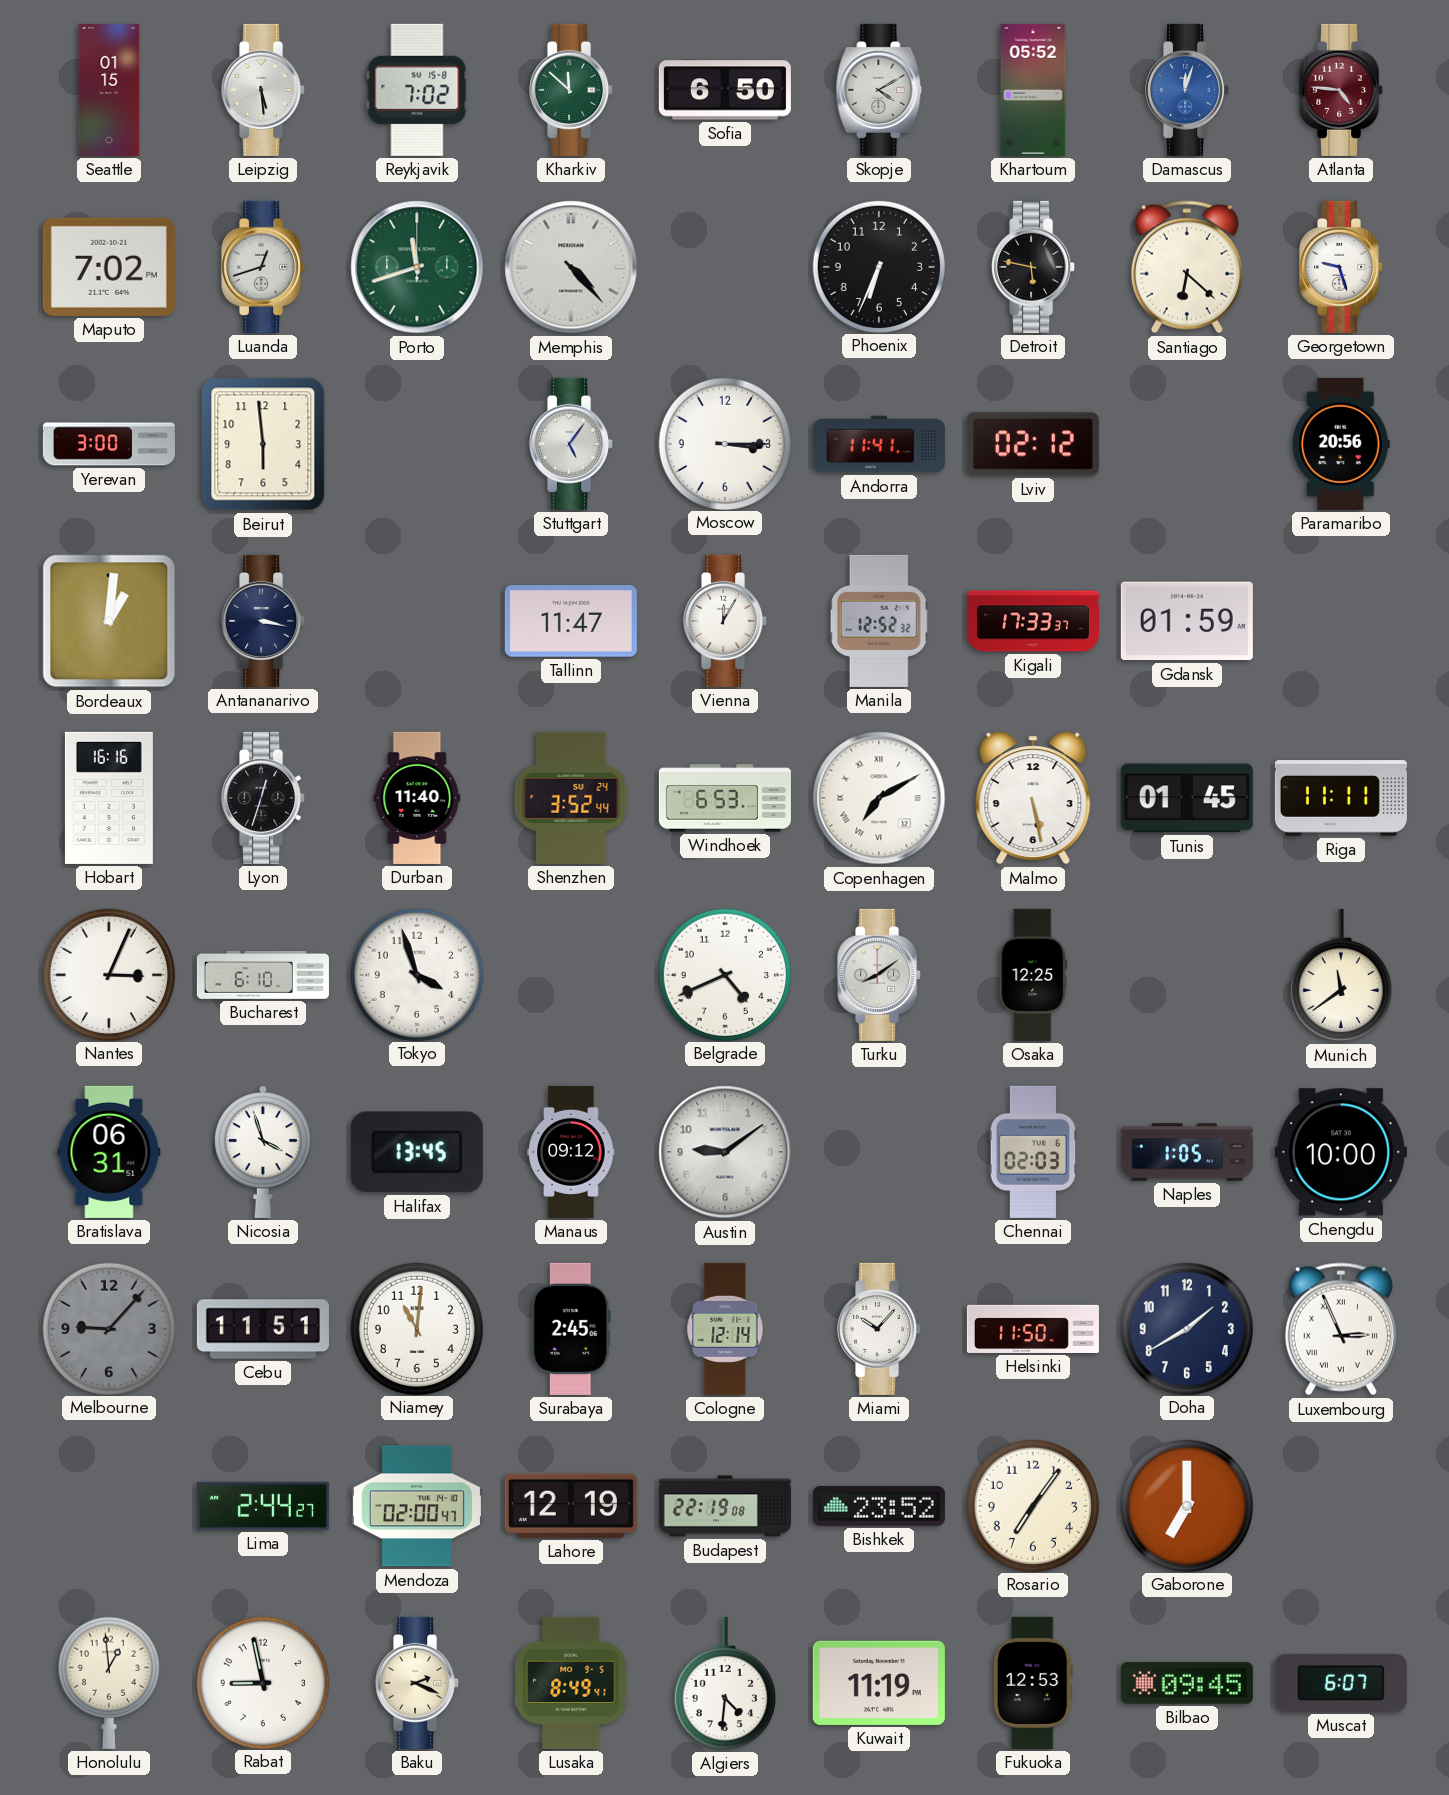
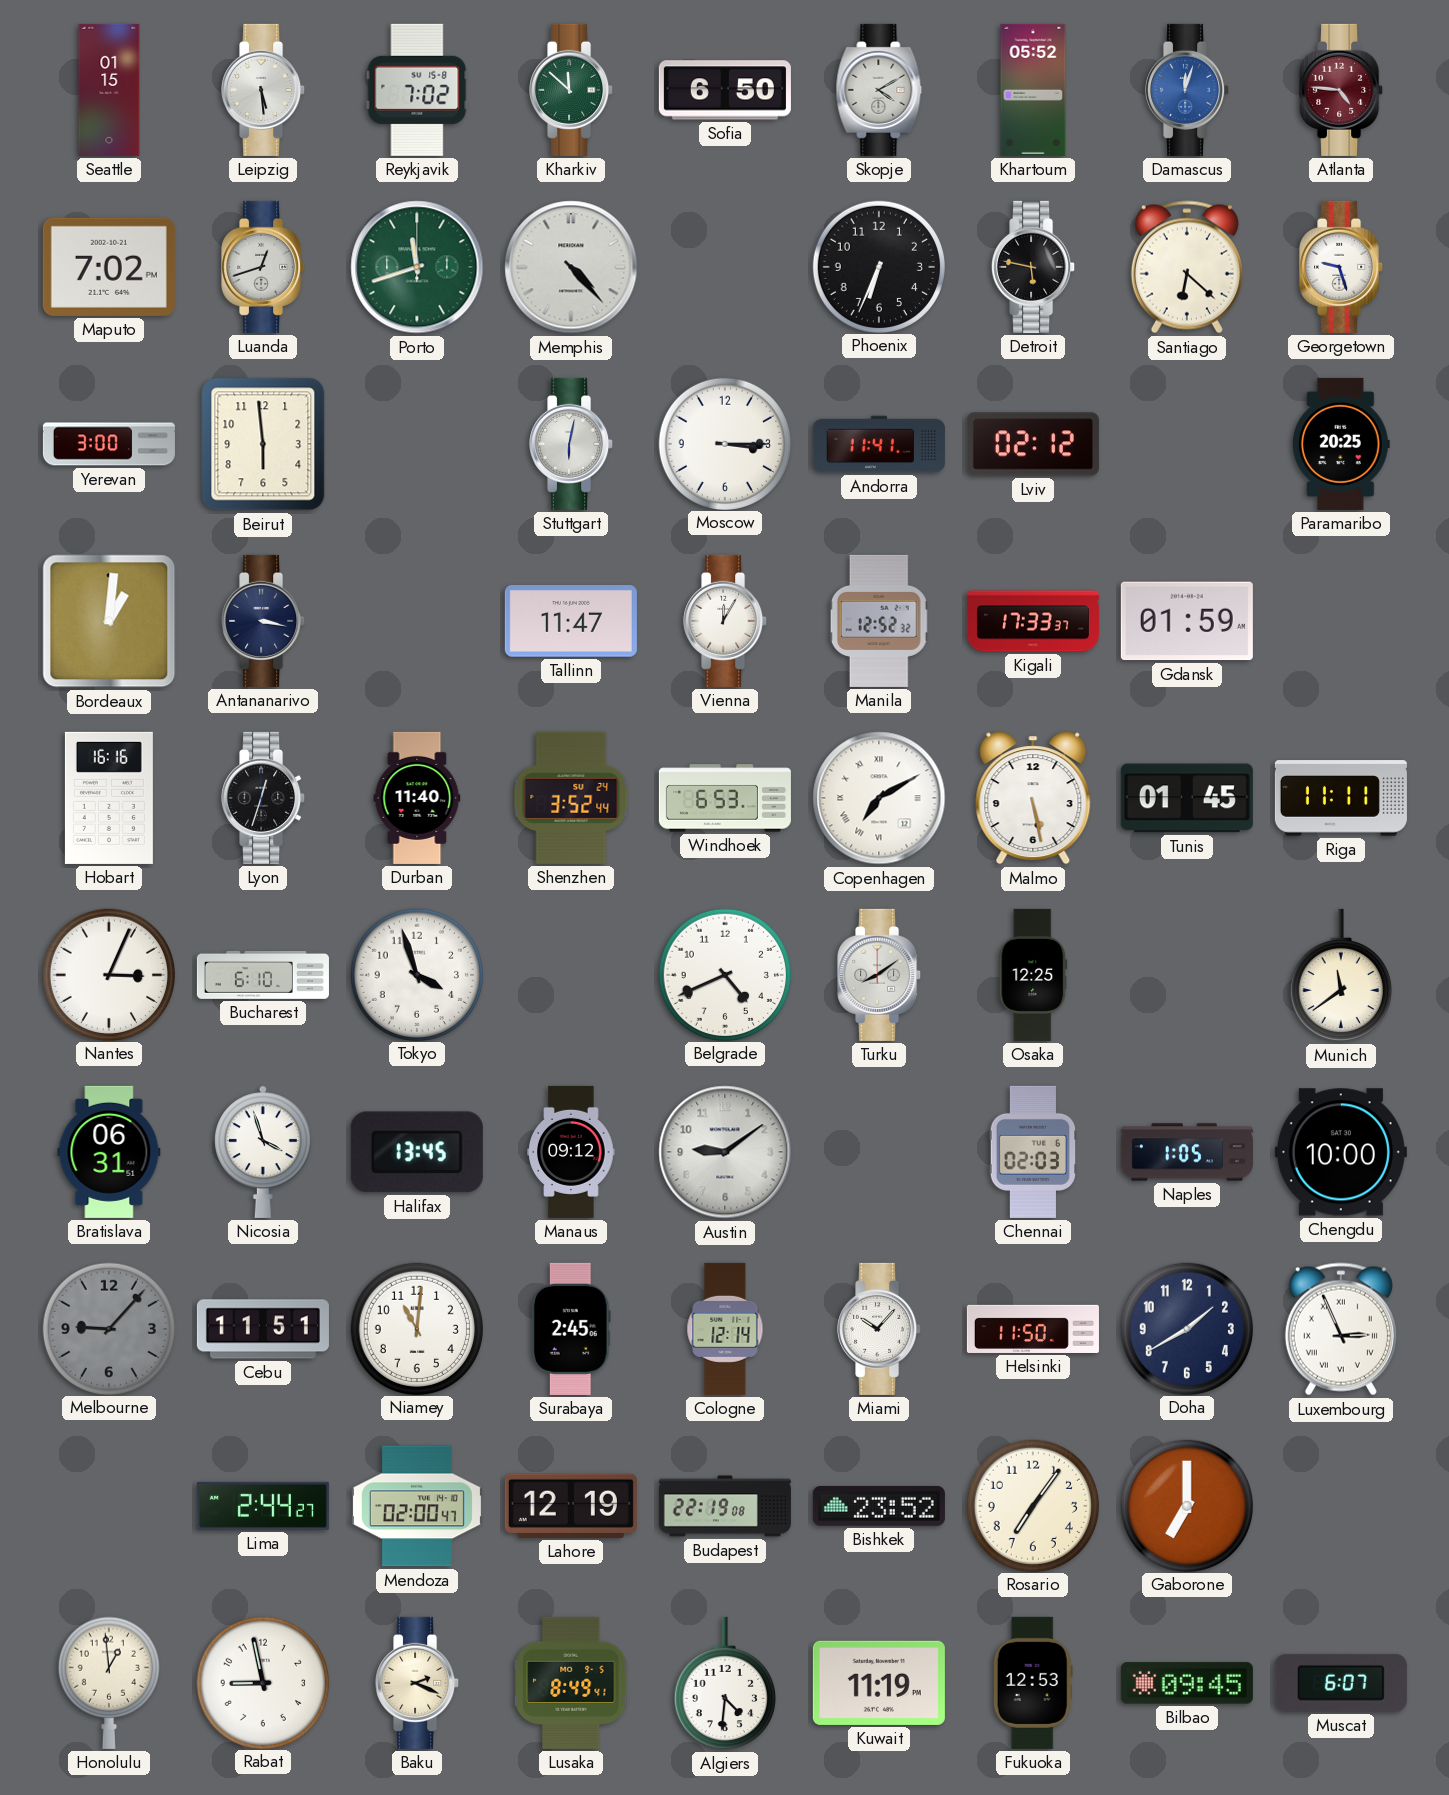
Stuttgart: 5:06 -> 6:02
Paramaribo: 20:56 -> 20:25
